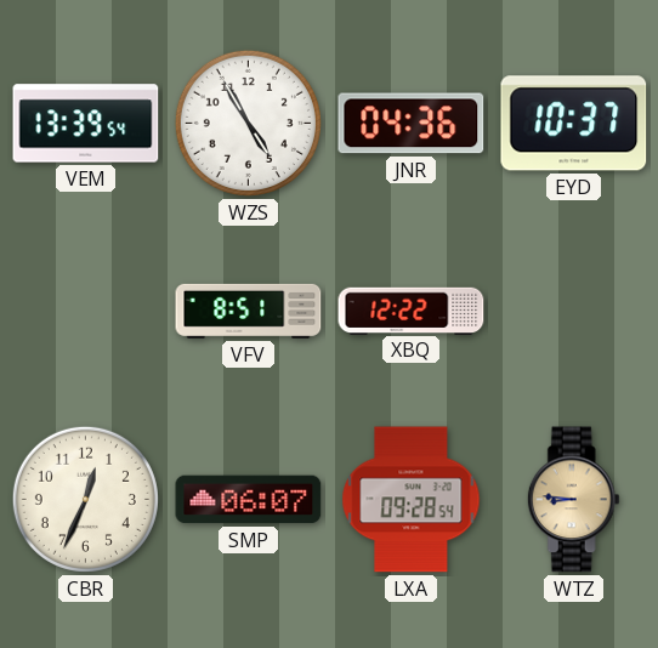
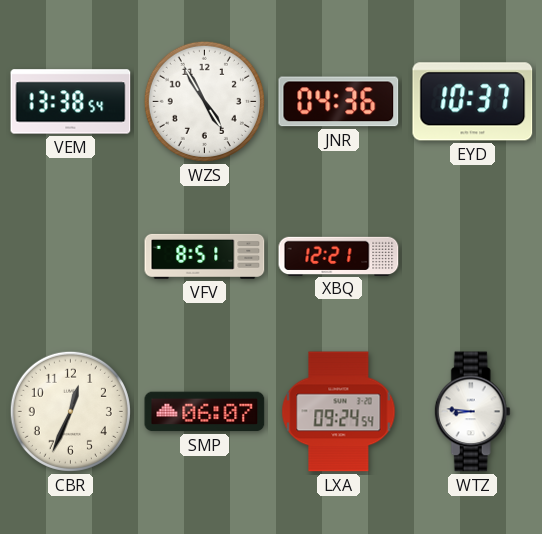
VEM: 13:39 -> 13:38
XBQ: 12:22 -> 12:21
LXA: 09:28 -> 09:24
WTZ dial: champagne -> white
